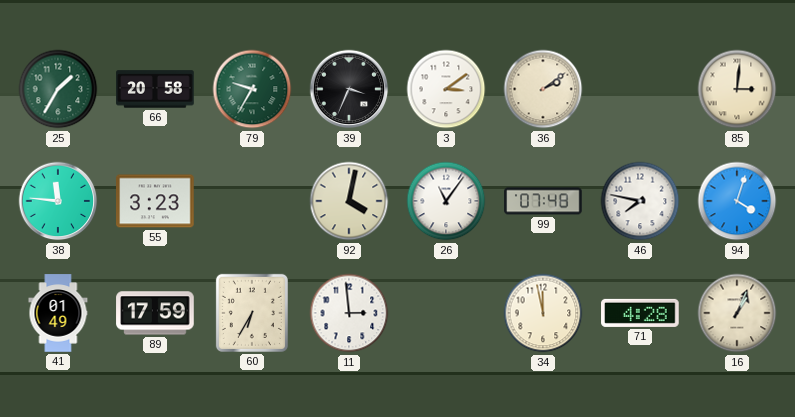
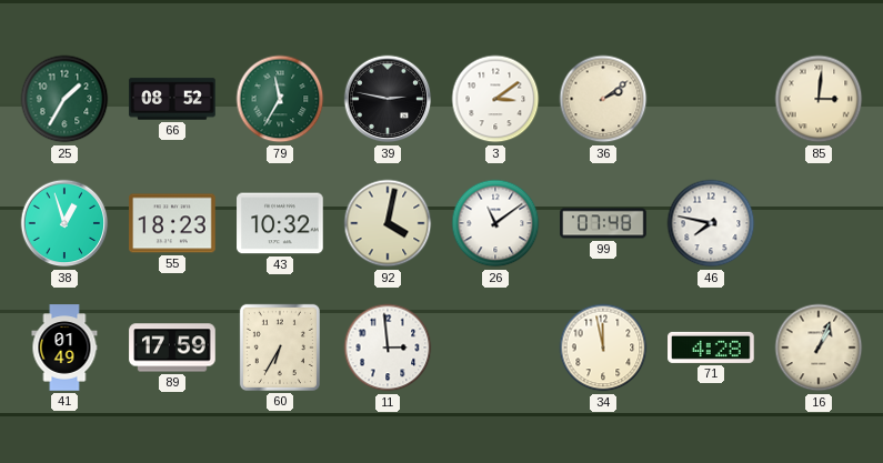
66: 20:58 -> 08:52
79: 9:35 -> 11:35
39: 3:34 -> 2:47
38: 11:46 -> 12:57
55: 3:23 -> 18:23
43: none -> 10:32
26: 11:06 -> 11:09
94: 4:03 -> none
